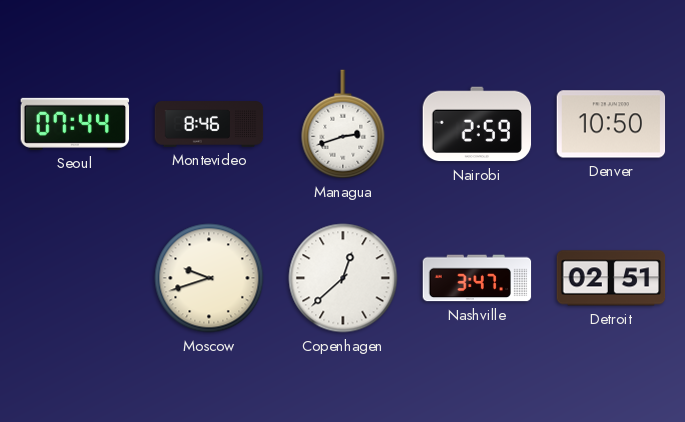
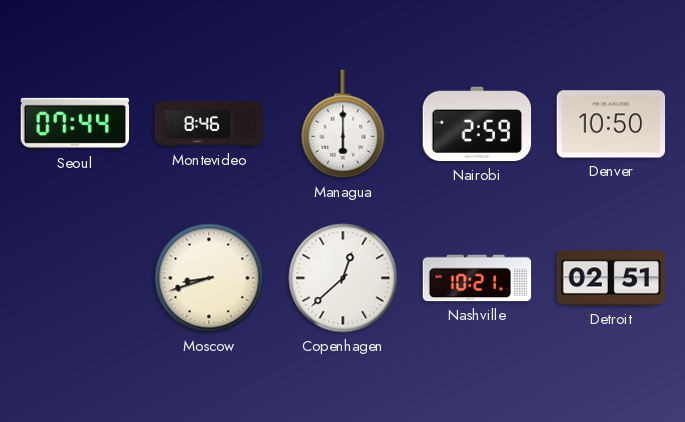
Managua: 2:42 -> 6:00
Moscow: 9:42 -> 8:42
Nashville: 3:47 -> 10:21
